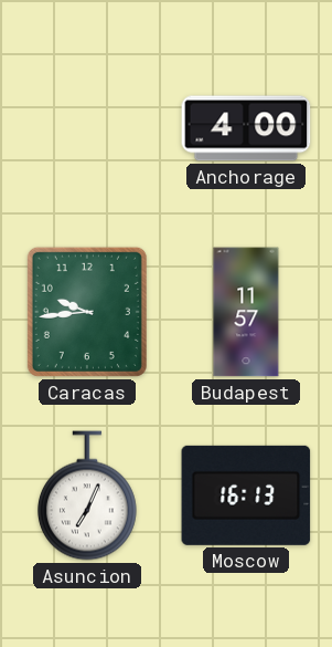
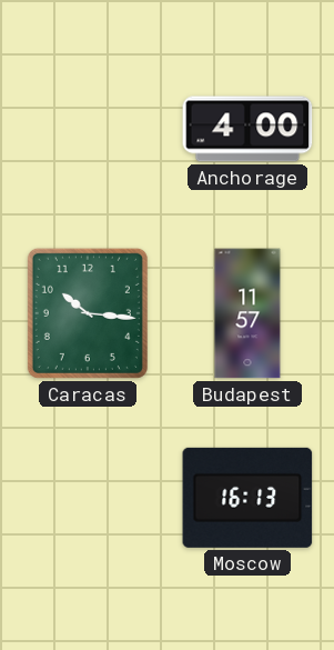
Caracas: 9:44 -> 10:16
Asuncion: 7:04 -> none
